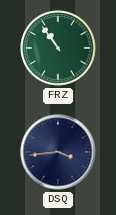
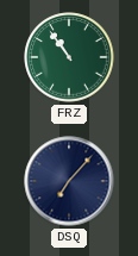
DSQ: 3:44 -> 7:07
